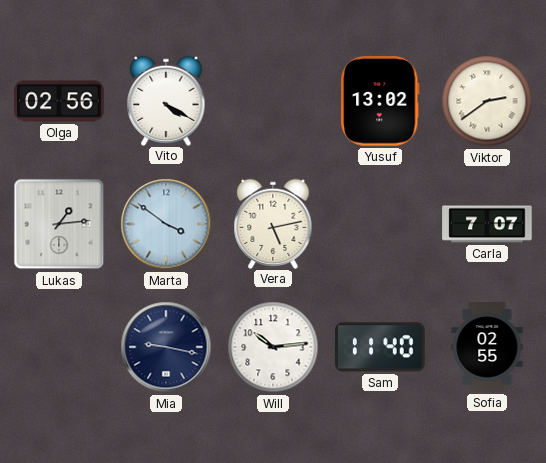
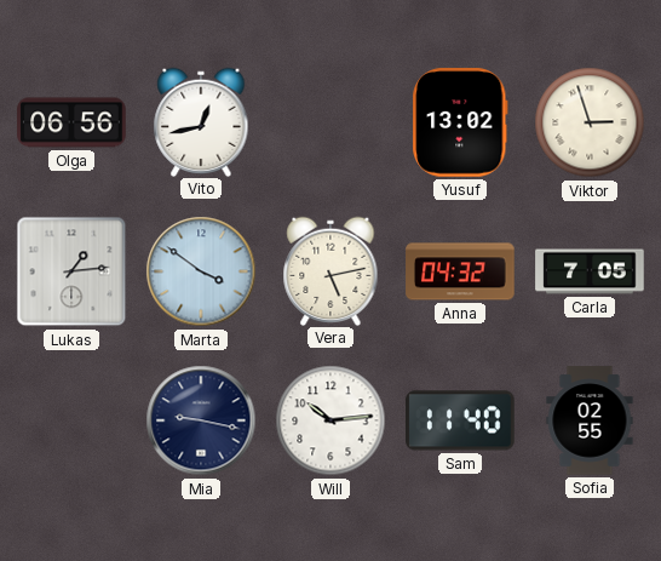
Olga: 02:56 -> 06:56
Vito: 4:20 -> 12:43
Viktor: 2:39 -> 2:57
Anna: none -> 04:32
Carla: 7:07 -> 7:05
